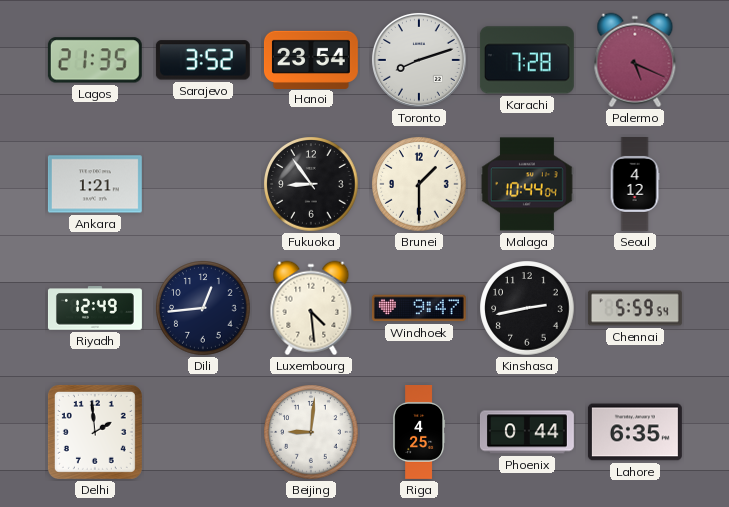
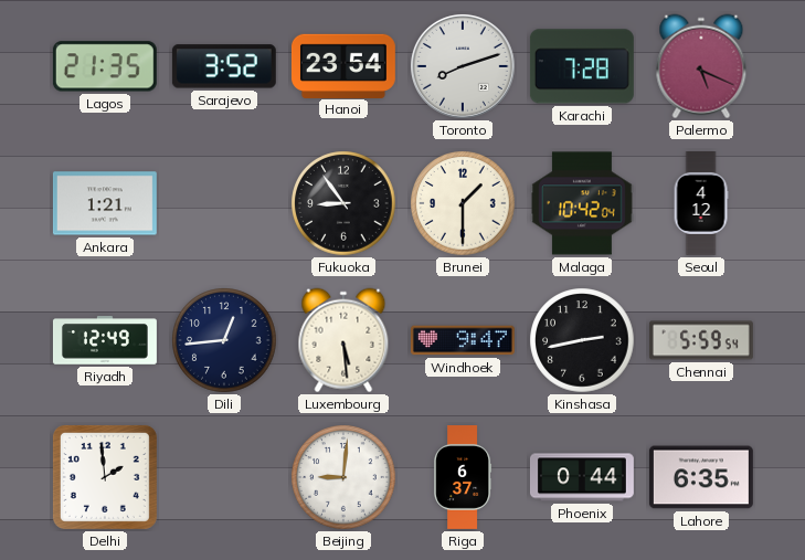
Malaga: 10:44 -> 10:42
Luxembourg: 4:29 -> 5:29
Riga: 4:25 -> 6:37
